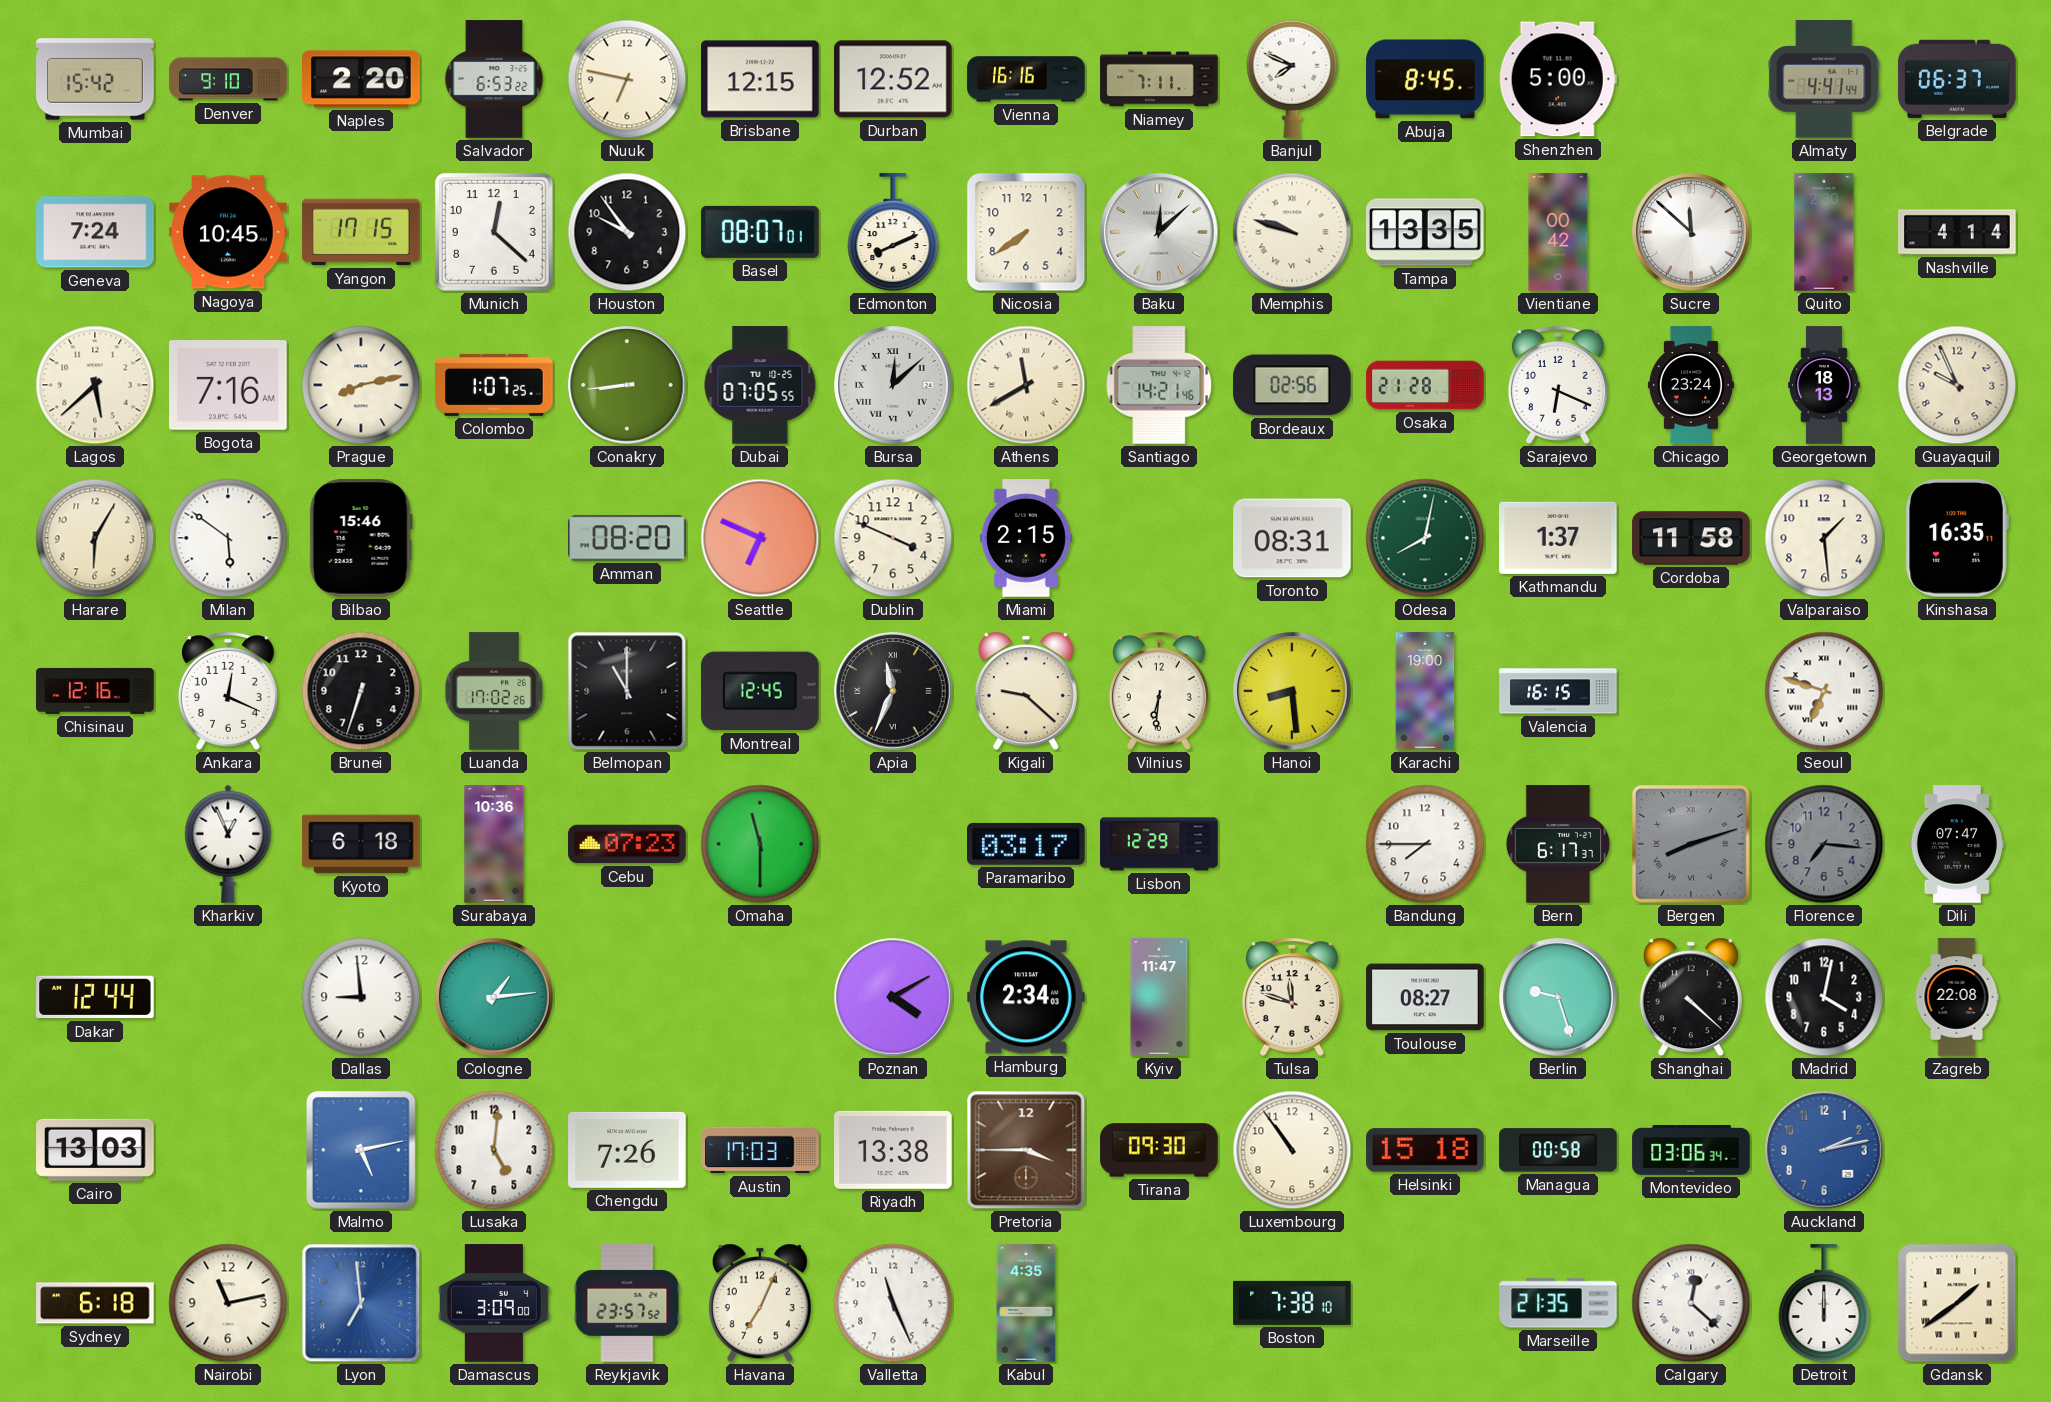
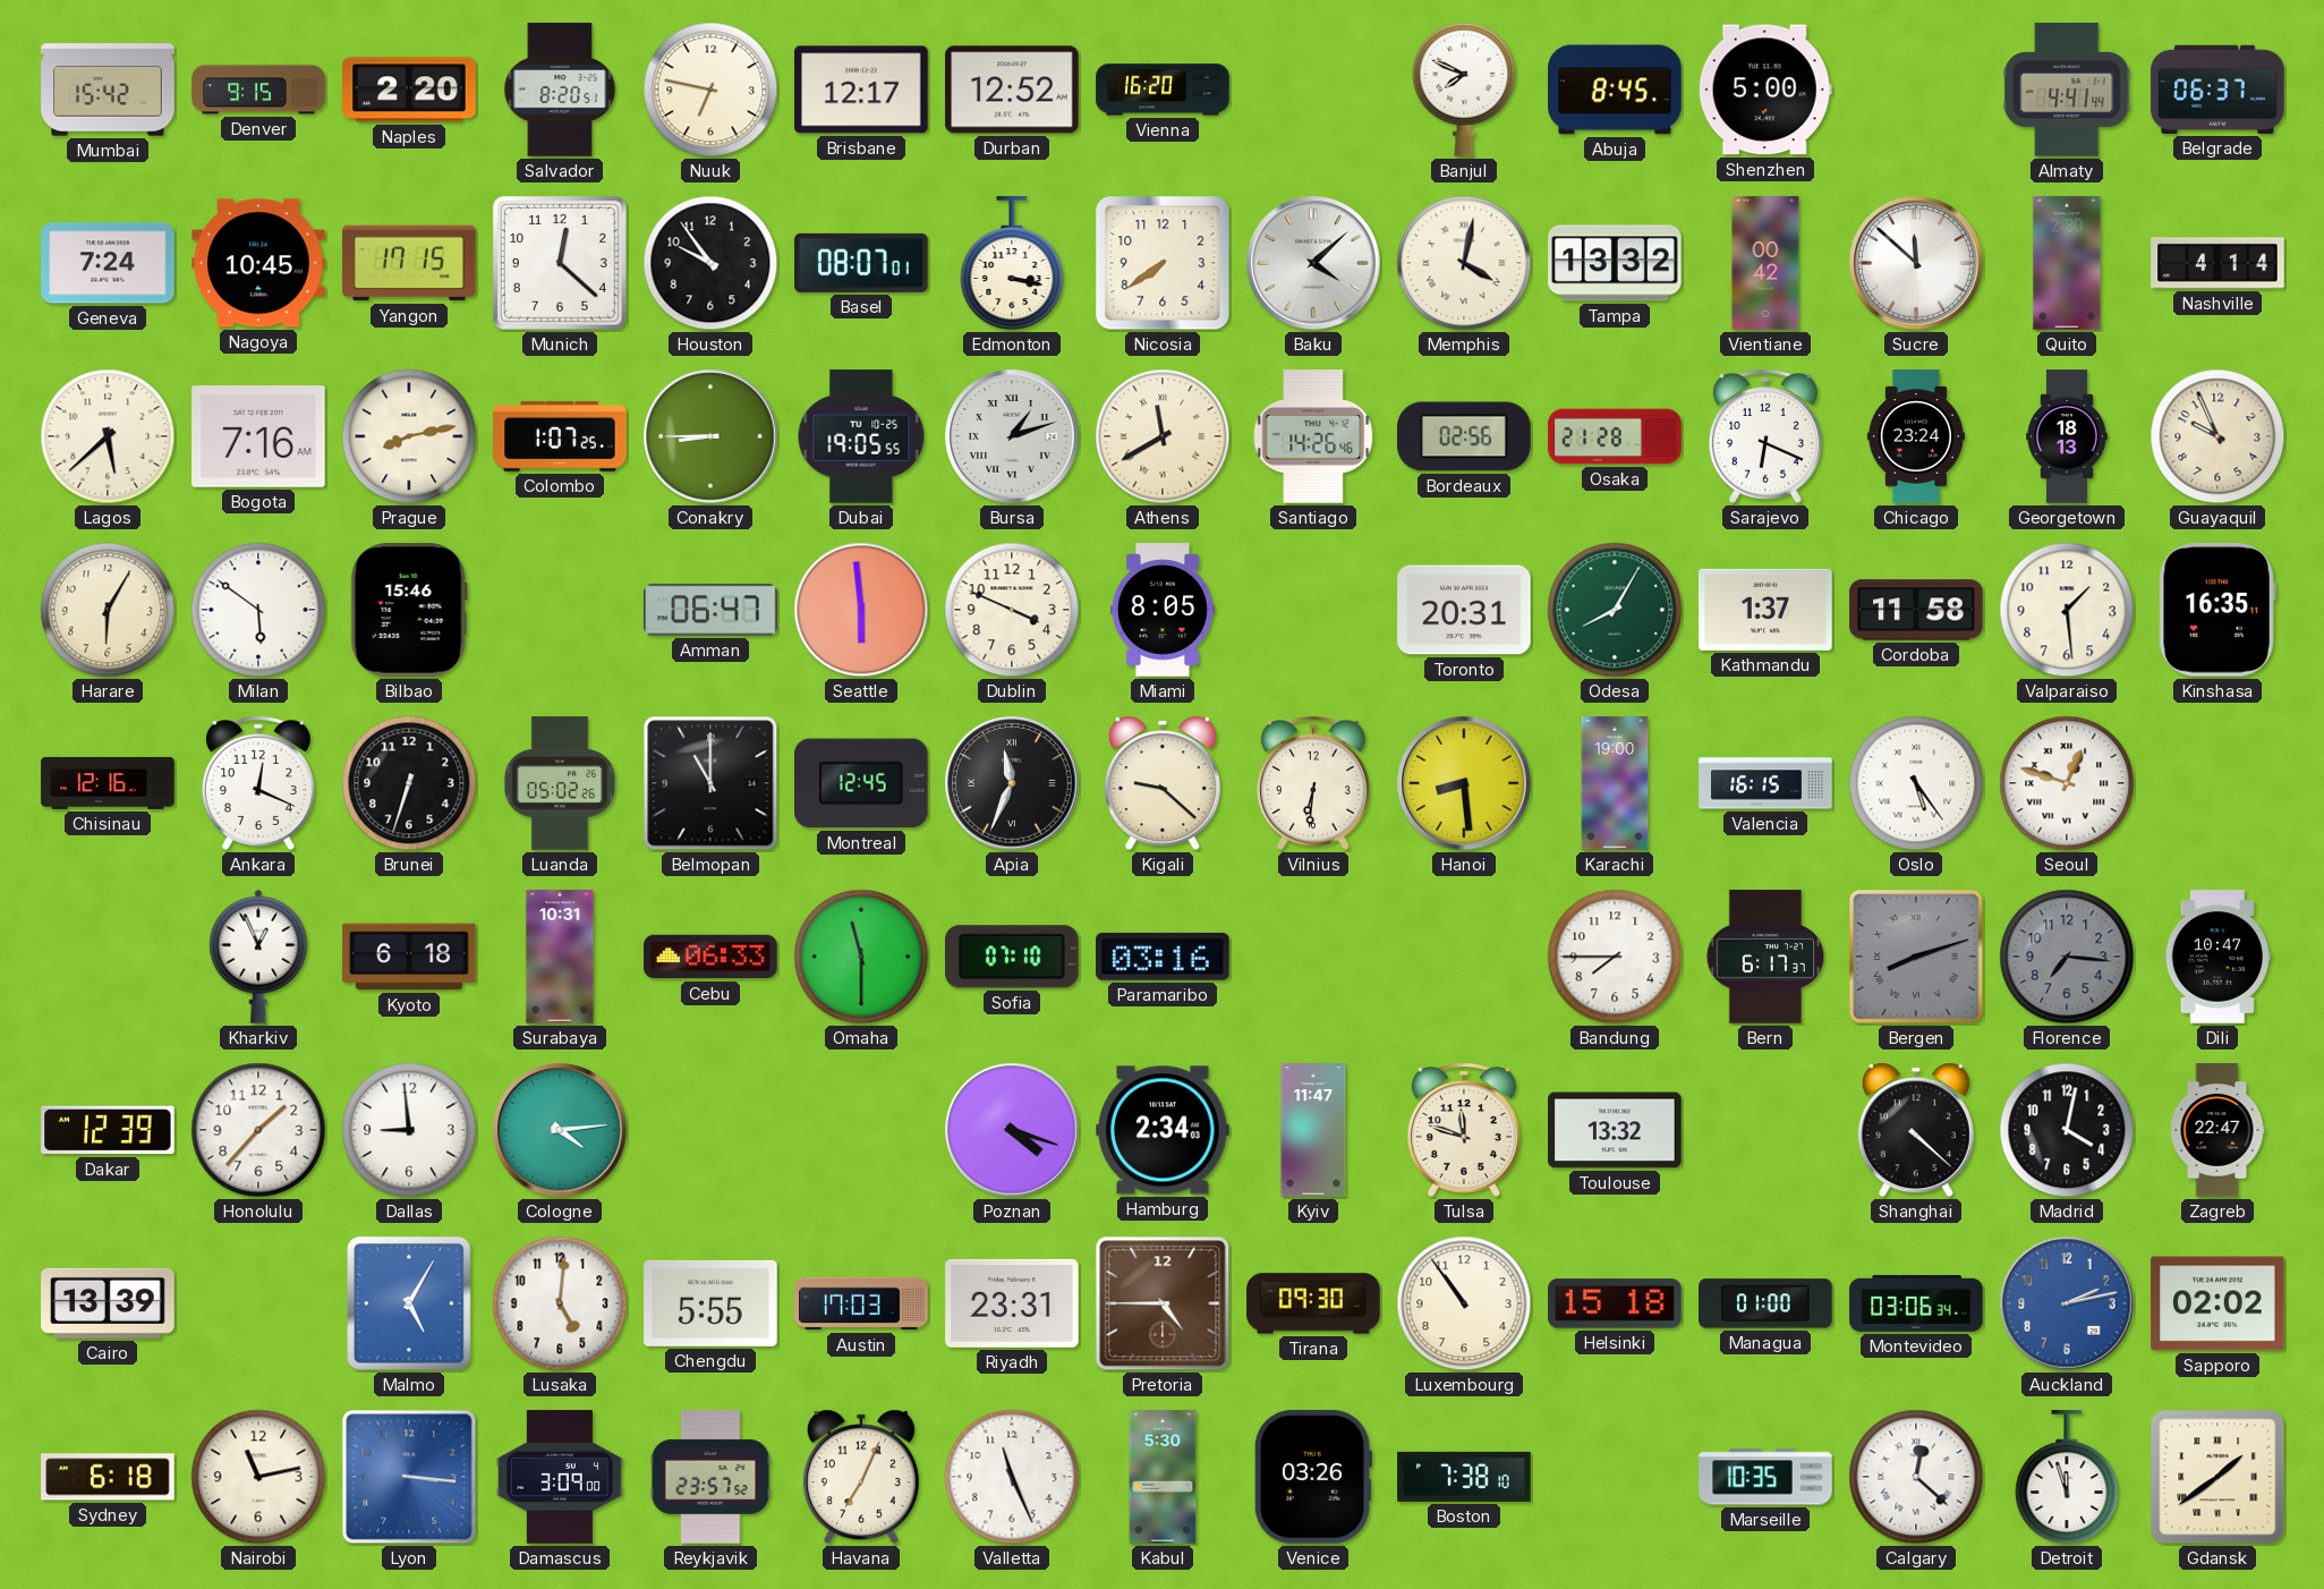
Denver: 9:10 -> 9:15
Salvador: 6:53 -> 8:20
Brisbane: 12:15 -> 12:17
Vienna: 16:16 -> 16:20
Niamey: 7:11 -> none
Edmonton: 8:11 -> 3:17
Baku: 12:08 -> 4:08
Memphis: 9:48 -> 4:02
Tampa: 13:35 -> 13:32
Conakry: 8:44 -> 8:45
Dubai: 07:05 -> 19:05
Bursa: 12:08 -> 1:12
Santiago: 14:21 -> 14:26
Amman: 08:20 -> 06:47
Seattle: 6:49 -> 5:59
Miami: 2:15 -> 8:05
Toronto: 08:31 -> 20:31
Odesa: 8:02 -> 8:05
Luanda: 17:02 -> 05:02
Oslo: none -> 5:24
Seoul: 6:48 -> 12:48
Surabaya: 10:36 -> 10:31
Cebu: 07:23 -> 06:33
Sofia: none -> 07:10
Paramaribo: 03:17 -> 03:16
Lisbon: 12:29 -> none
Dili: 07:47 -> 10:47
Dakar: 12:44 -> 12:39
Honolulu: none -> 1:37
Cologne: 1:14 -> 4:14
Poznan: 4:10 -> 4:18
Toulouse: 08:27 -> 13:32
Berlin: 9:27 -> none
Zagreb: 22:08 -> 22:47
Cairo: 13:03 -> 13:39
Malmo: 5:13 -> 5:05
Chengdu: 7:26 -> 5:55
Riyadh: 13:38 -> 23:31
Pretoria: 3:45 -> 4:45
Managua: 00:58 -> 01:00
Sapporo: none -> 02:02
Lyon: 6:59 -> 3:16
Kabul: 4:35 -> 5:30
Venice: none -> 03:26
Marseille: 21:35 -> 10:35
Detroit: 12:00 -> 11:57
